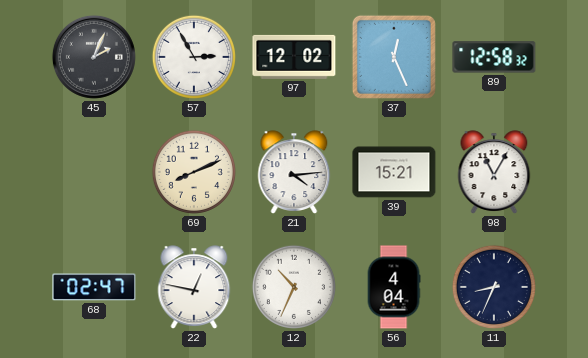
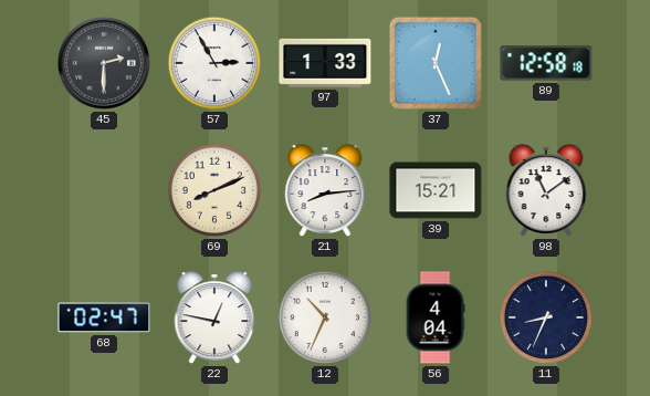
45: 2:04 -> 2:30
97: 12:02 -> 1:33
89: 12:58:32 -> 12:58:18
21: 4:14 -> 8:14
98: 11:05 -> 11:09
